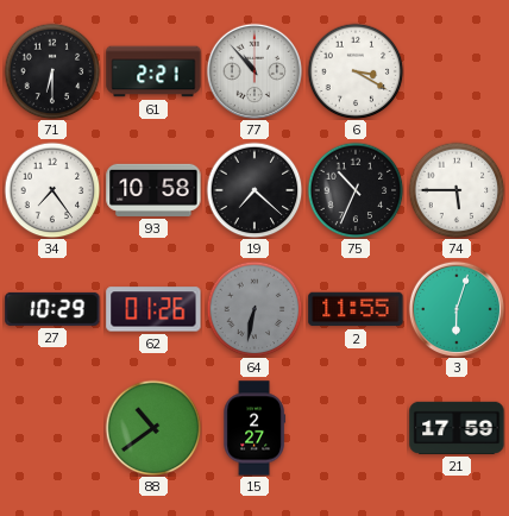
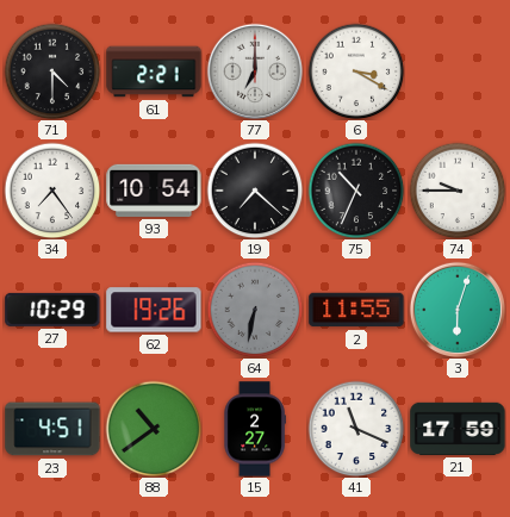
71: 6:30 -> 4:30
77: 10:53 -> 7:00
93: 10:58 -> 10:54
74: 5:45 -> 9:45
62: 01:26 -> 19:26
23: none -> 4:51
41: none -> 11:19
